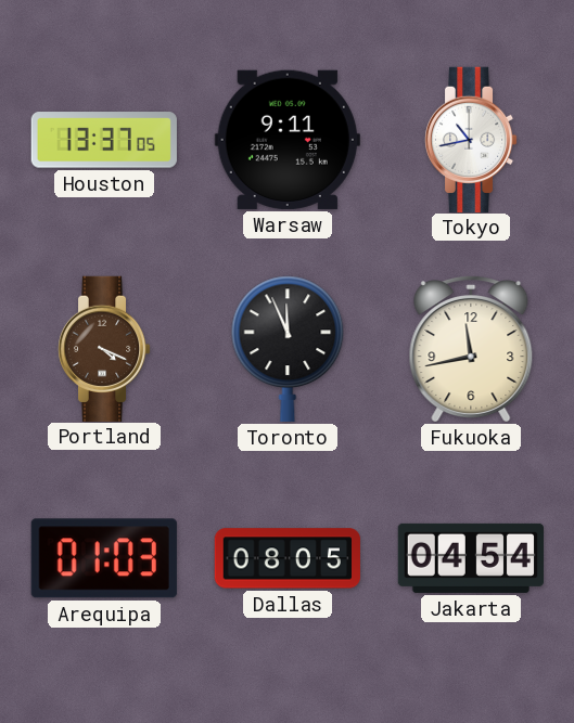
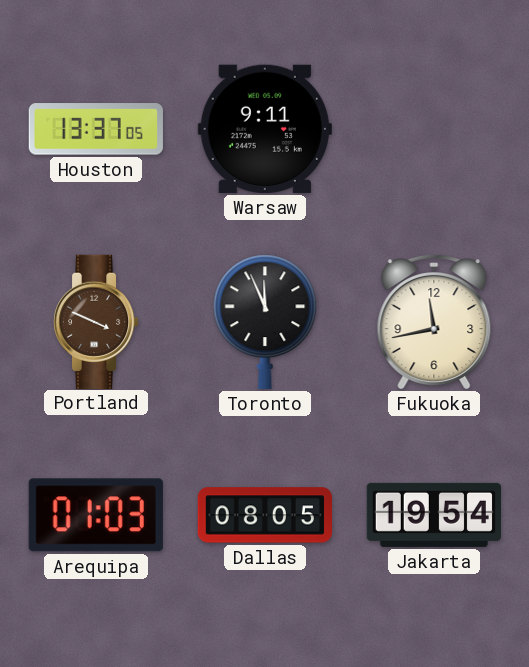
Tokyo: 10:43 -> none
Portland: 4:19 -> 3:49
Jakarta: 04:54 -> 19:54
